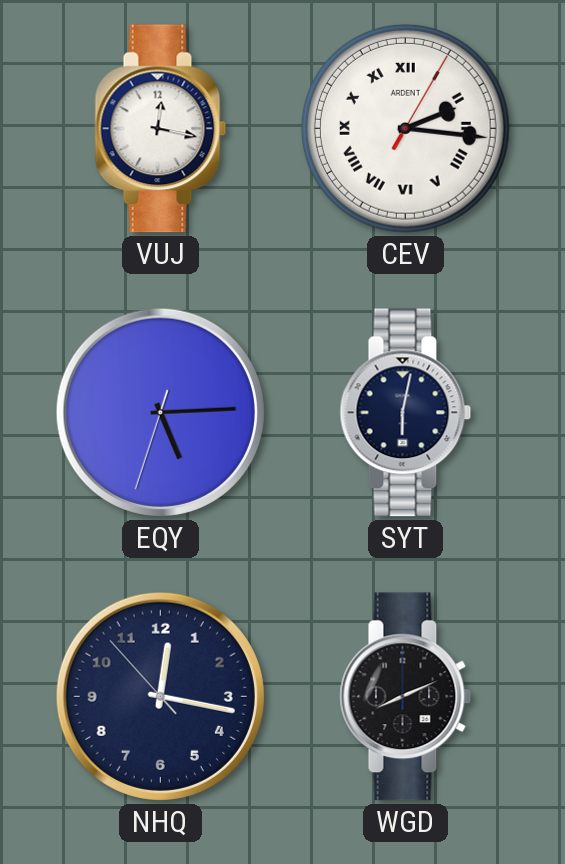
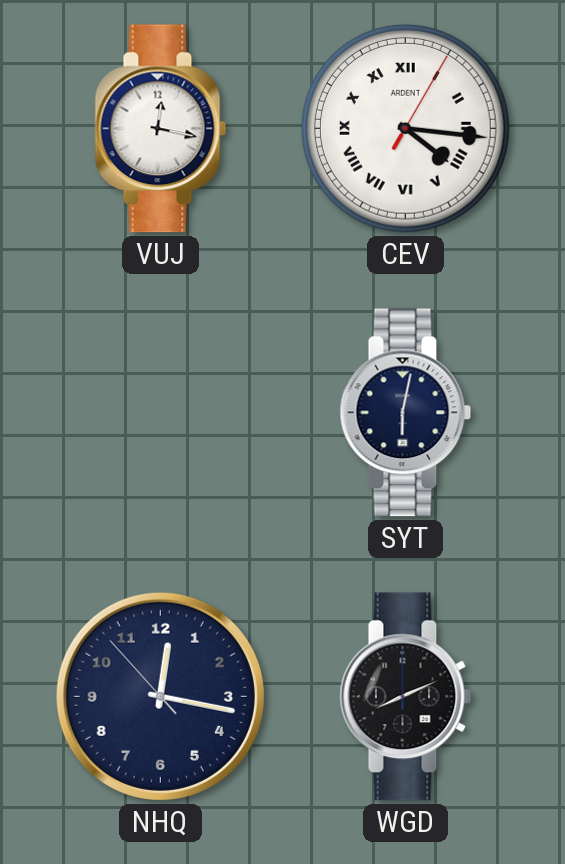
CEV: 2:16 -> 4:16
EQY: 5:14 -> none
